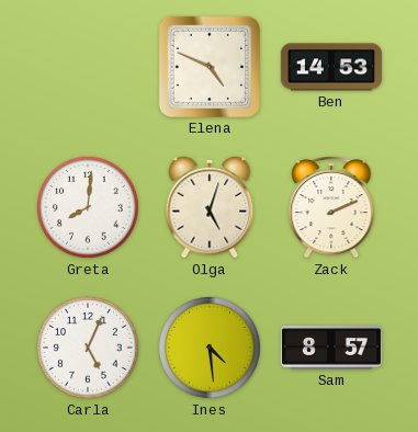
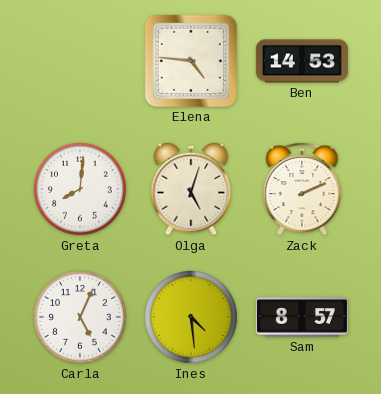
Elena: 4:49 -> 4:46
